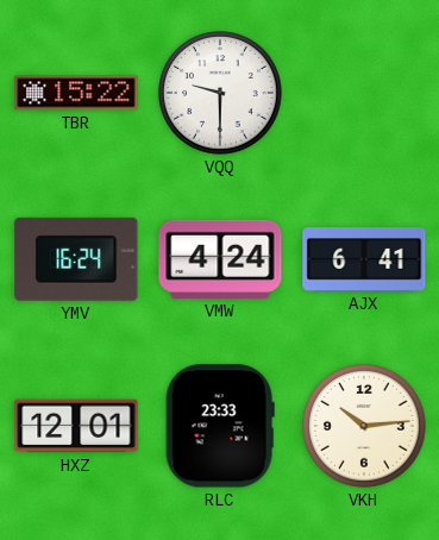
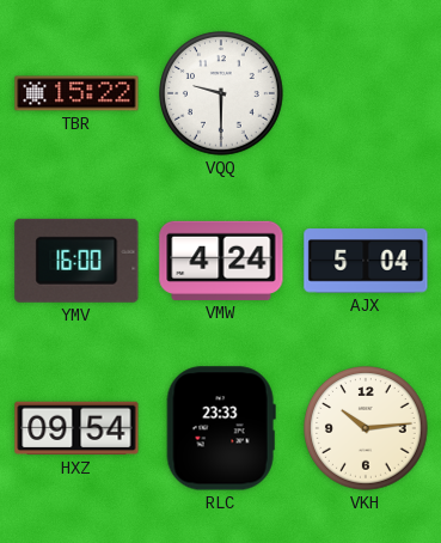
YMV: 16:24 -> 16:00
AJX: 6:41 -> 5:04
HXZ: 12:01 -> 09:54
